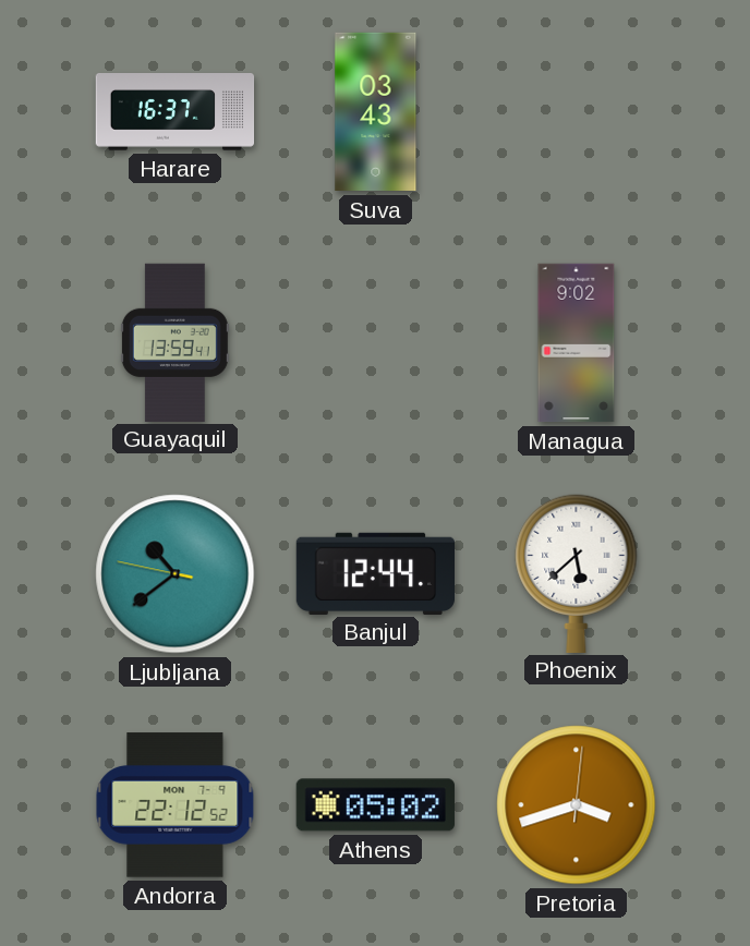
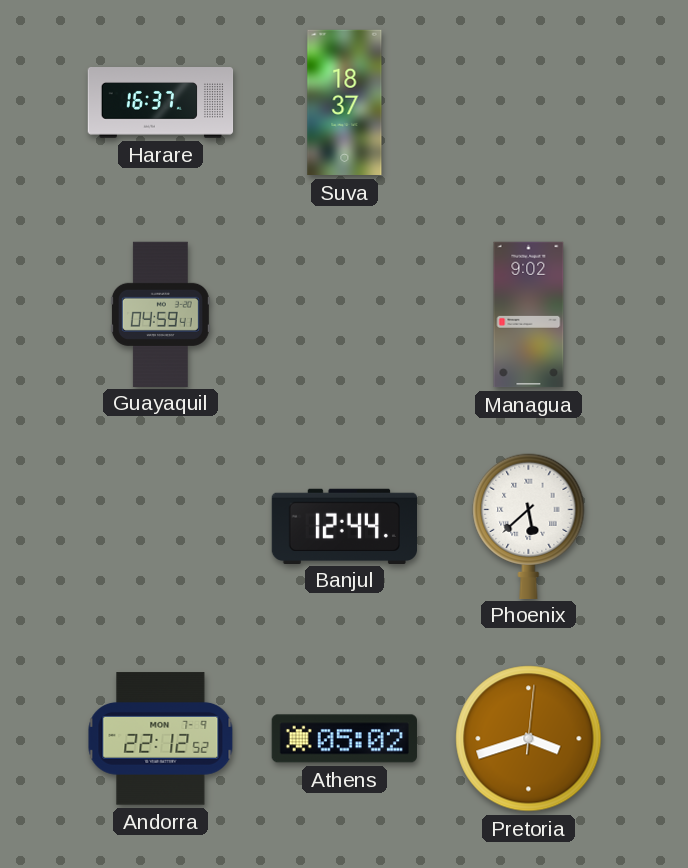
Suva: 03:43 -> 18:37
Guayaquil: 13:59 -> 04:59
Ljubljana: 10:38 -> none
